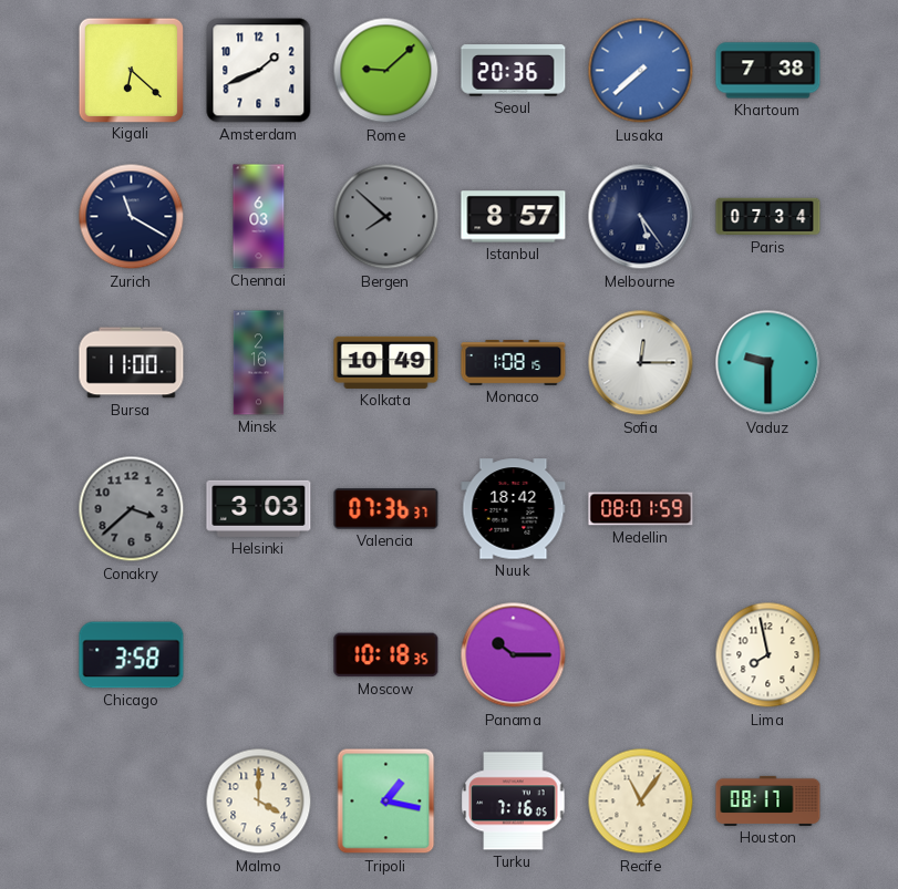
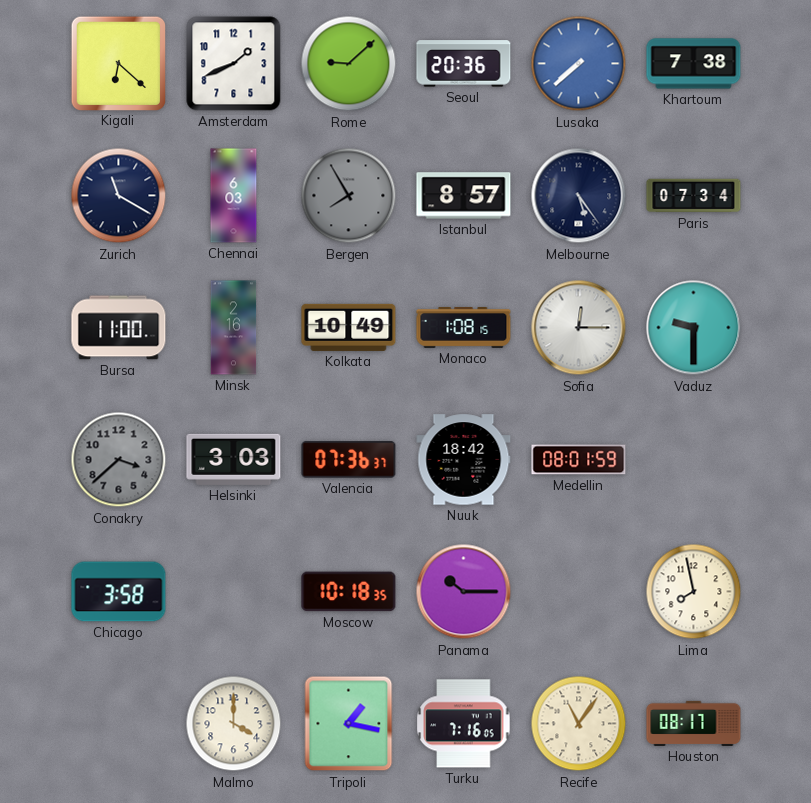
Bergen: 7:52 -> 7:55
